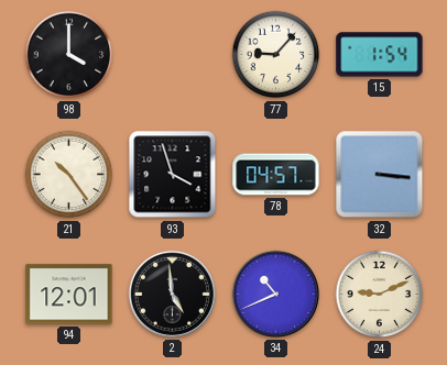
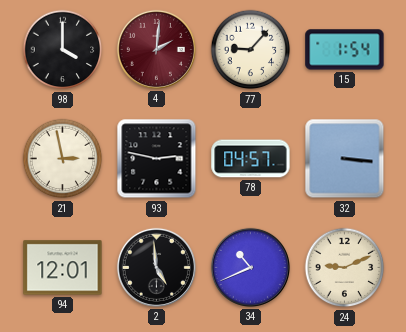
4: none -> 2:01
21: 10:24 -> 2:58
93: 3:57 -> 2:47
